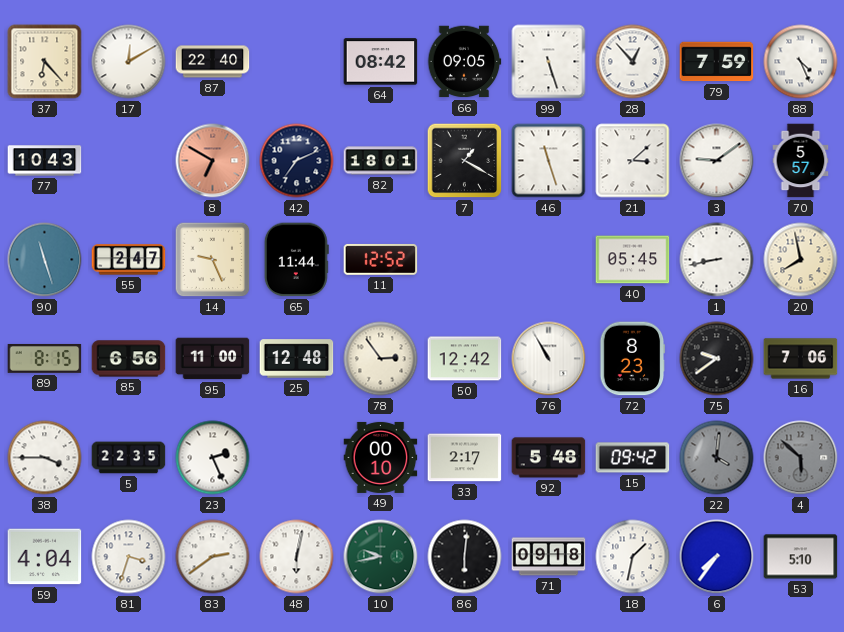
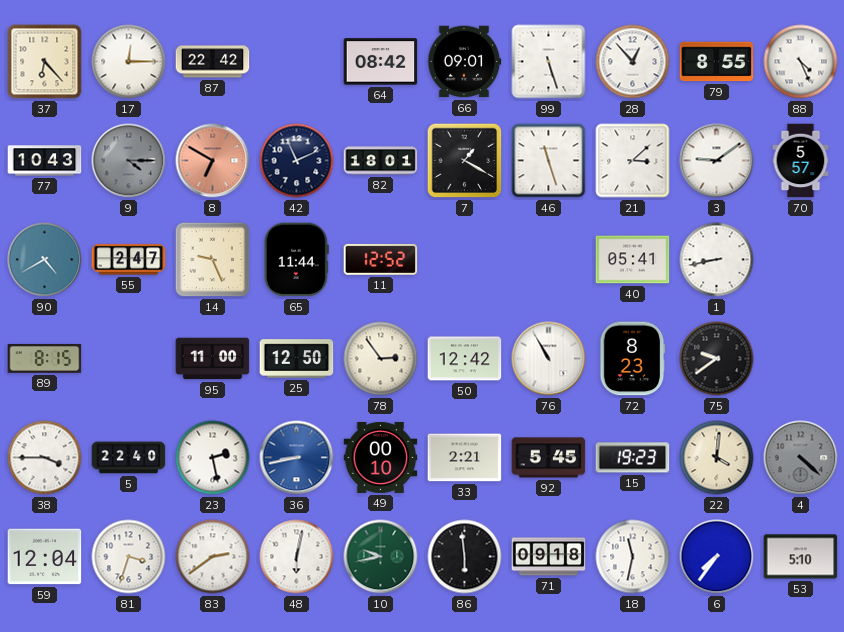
17: 12:10 -> 12:15
87: 22:40 -> 22:42
66: 09:05 -> 09:01
79: 7:59 -> 8:55
9: none -> 4:15
42: 7:11 -> 11:11
90: 11:27 -> 4:40
40: 05:45 -> 05:41
20: 7:58 -> none
85: 6:56 -> none
25: 12:48 -> 12:50
16: 7:06 -> none
5: 22:35 -> 22:40
23: 2:26 -> 2:28
36: none -> 8:43
33: 2:17 -> 2:21
92: 5:48 -> 5:45
15: 09:42 -> 19:23
22 dial: grey -> cream
4: 5:52 -> 4:22
59: 4:04 -> 12:04
86: 6:01 -> 5:59
18: 1:32 -> 11:32
